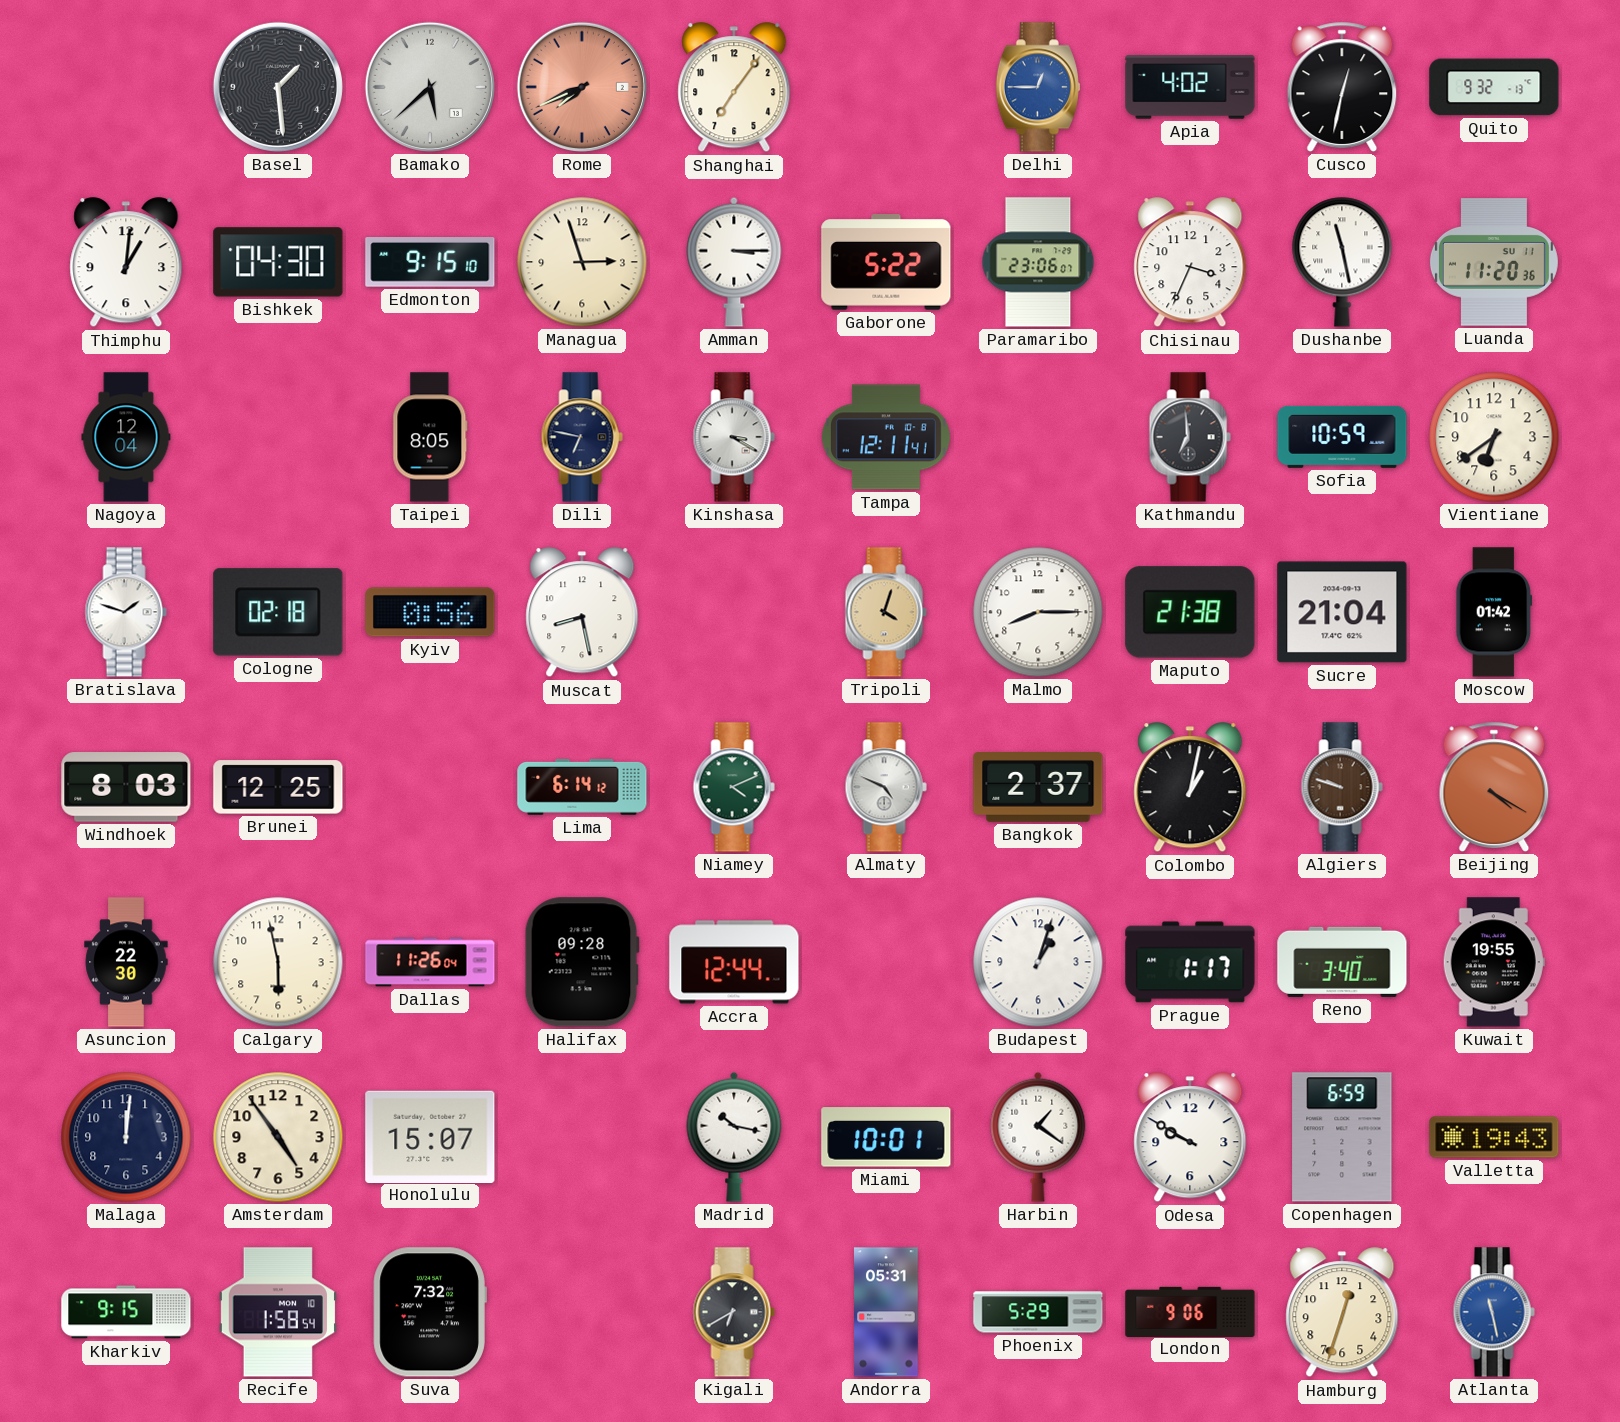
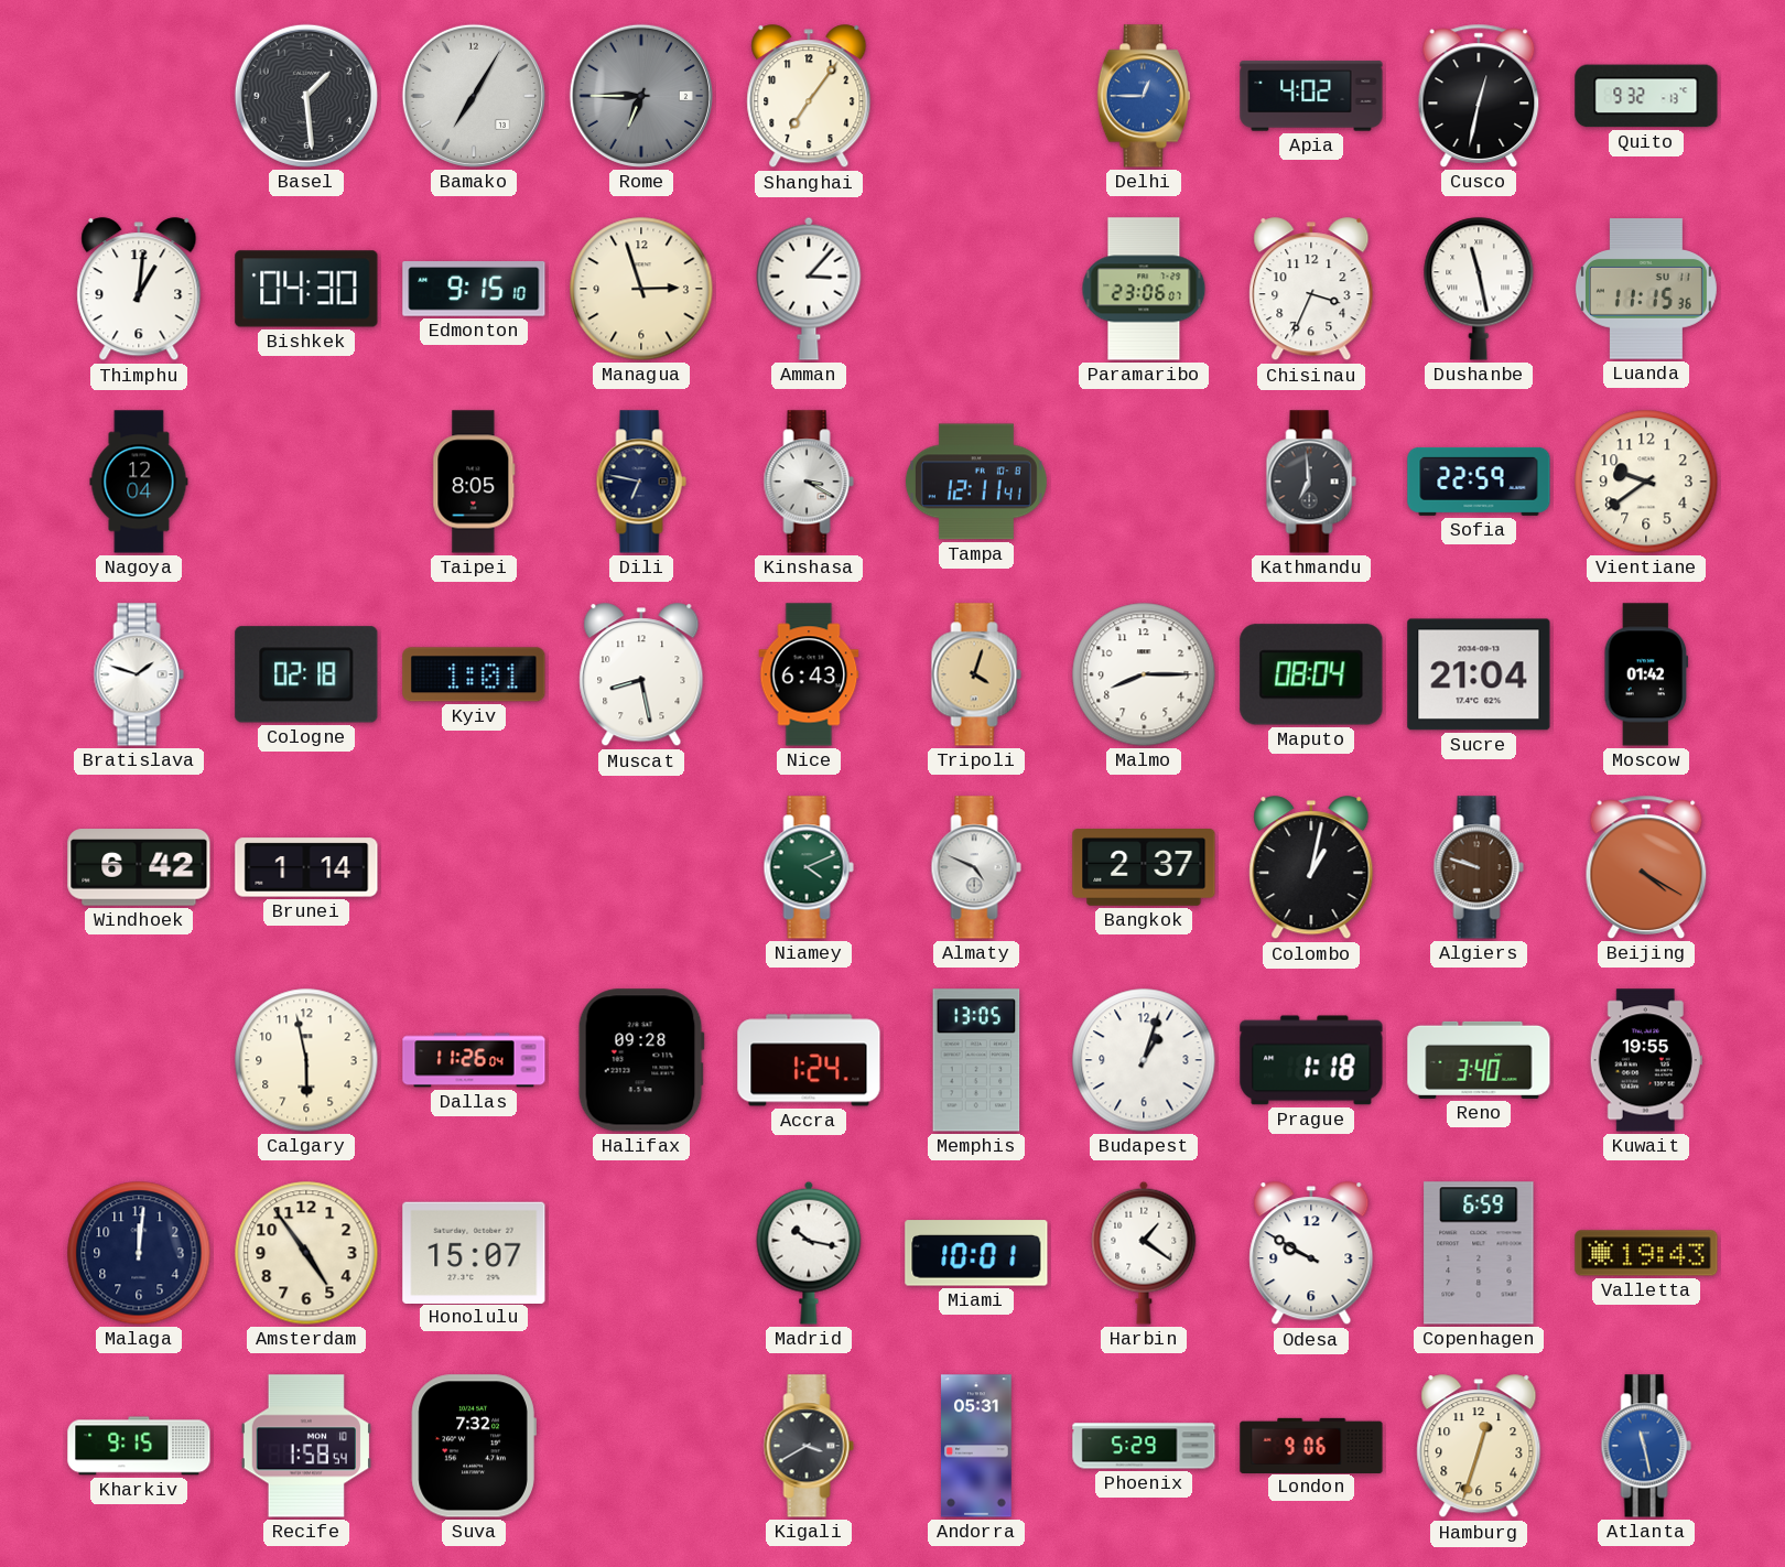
Bamako: 5:38 -> 7:05
Rome: 7:41 -> 6:45
Rome dial: salmon -> grey
Amman: 3:15 -> 3:07
Gaborone: 5:22 -> none
Luanda: 11:20 -> 11:15
Sofia: 10:59 -> 22:59
Vientiane: 6:39 -> 9:39
Kyiv: 0:56 -> 1:01
Nice: none -> 6:43
Maputo: 21:38 -> 08:04
Windhoek: 8:03 -> 6:42
Brunei: 12:25 -> 1:14
Lima: 6:14 -> none
Asuncion: 22:30 -> none
Accra: 12:44 -> 1:24
Memphis: none -> 13:05
Prague: 1:17 -> 1:18
Kigali: 6:40 -> 3:40
